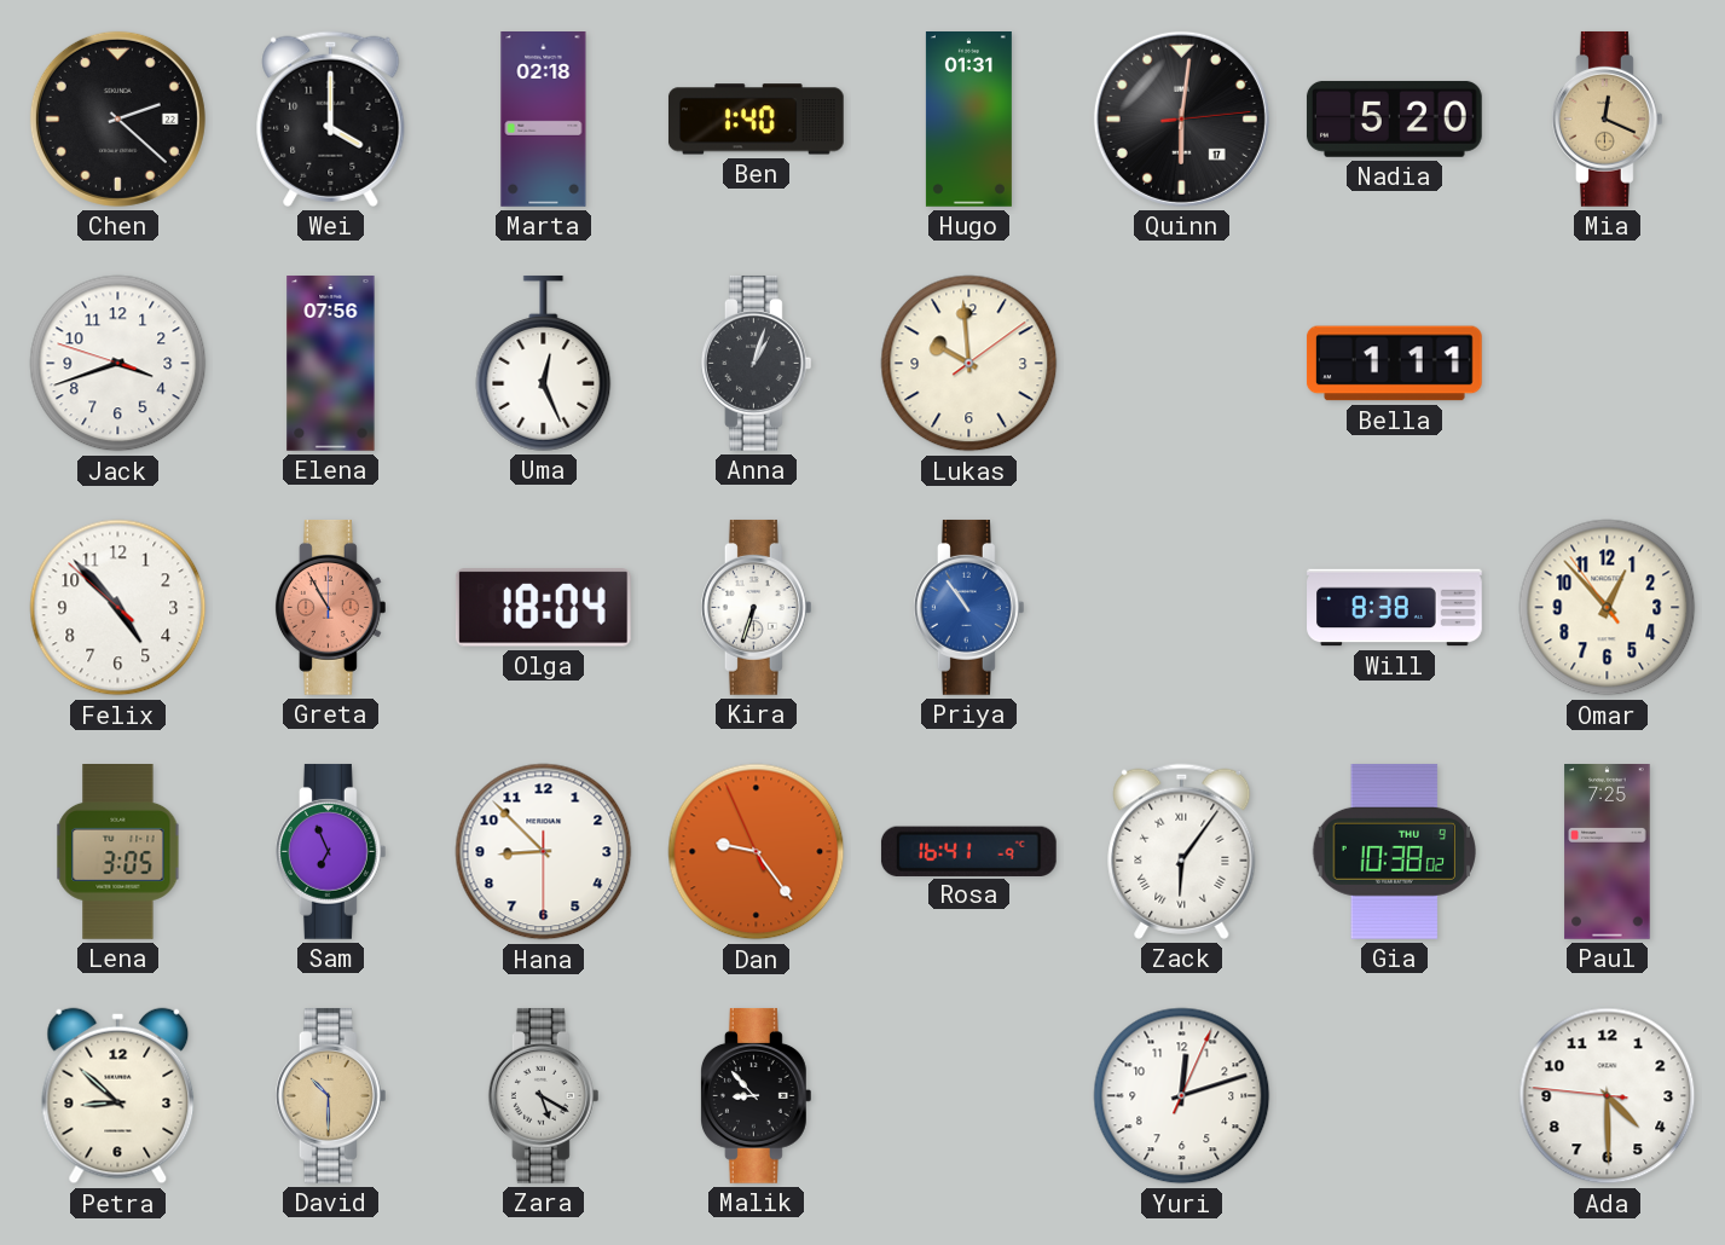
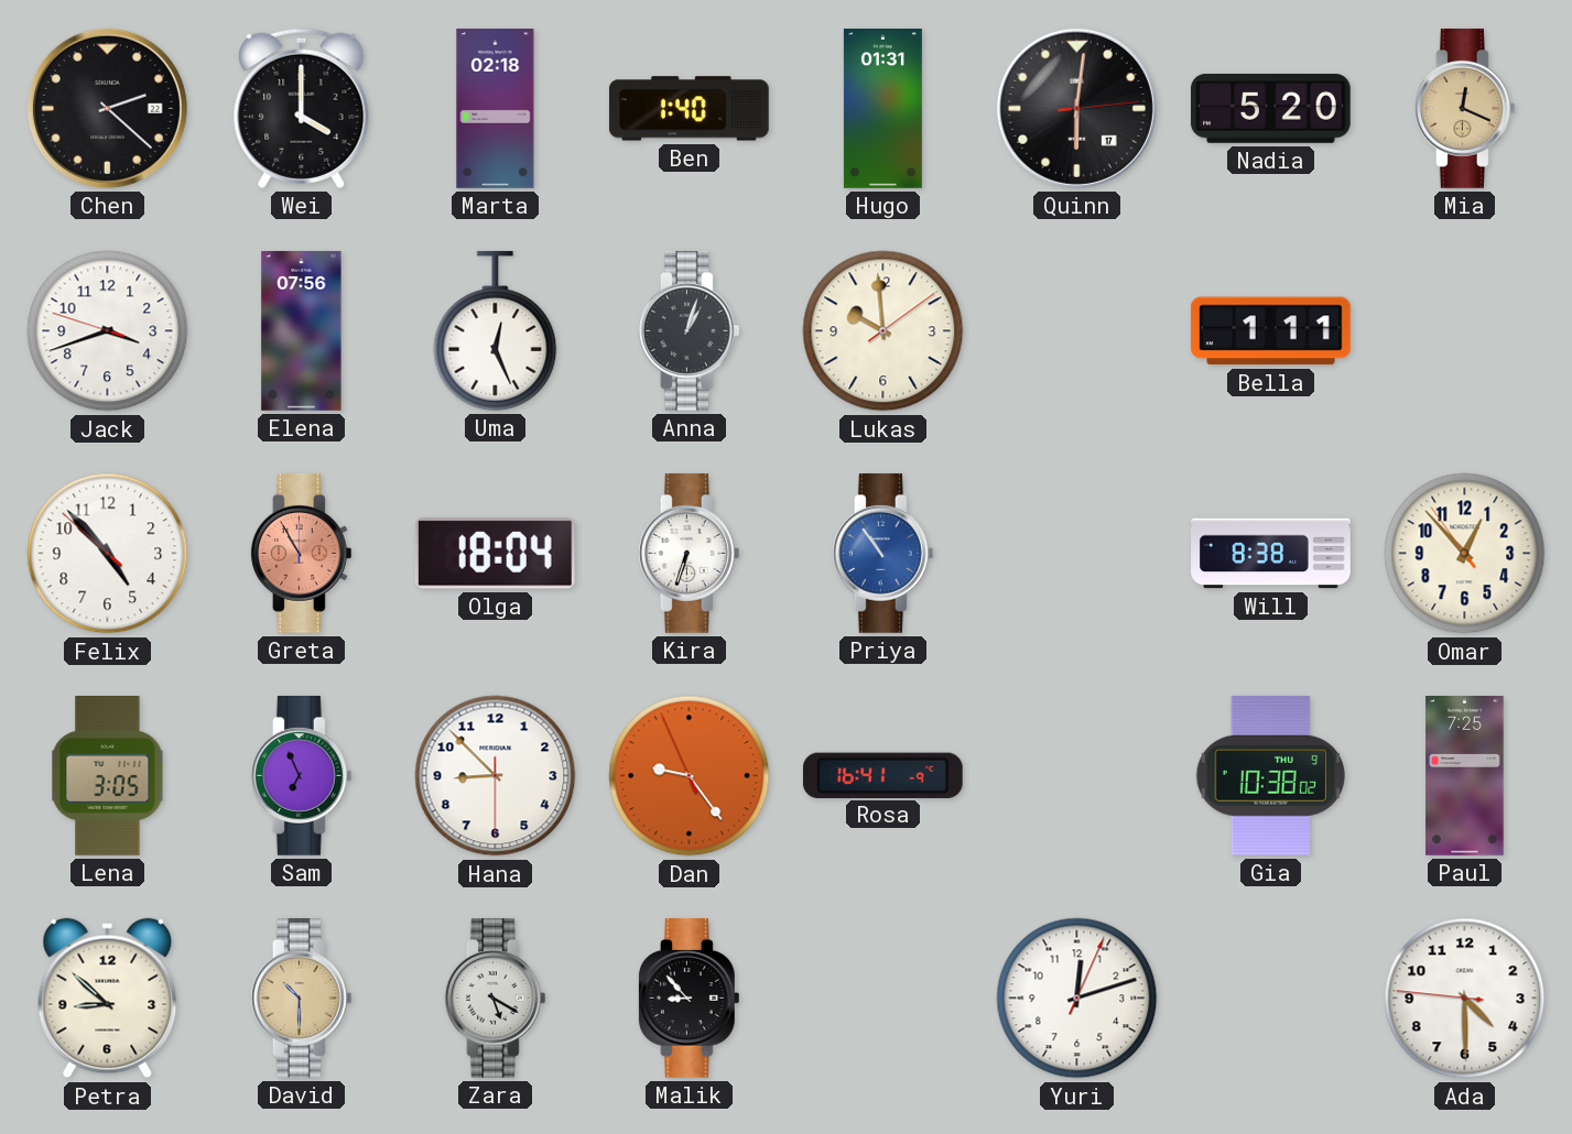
Zack: 6:06 -> none
